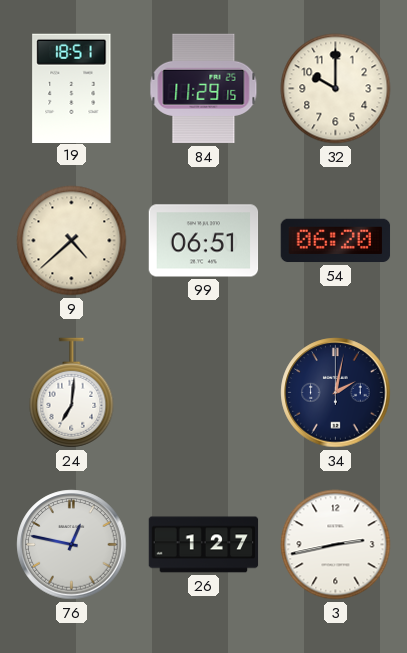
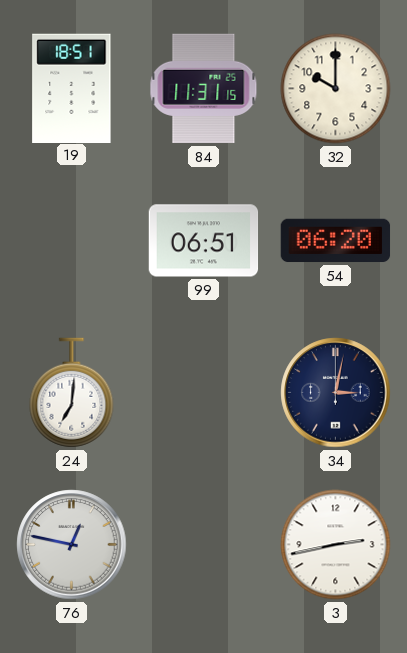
84: 11:29 -> 11:31
9: 4:38 -> none
34: 2:02 -> 3:02
26: 1:27 -> none
